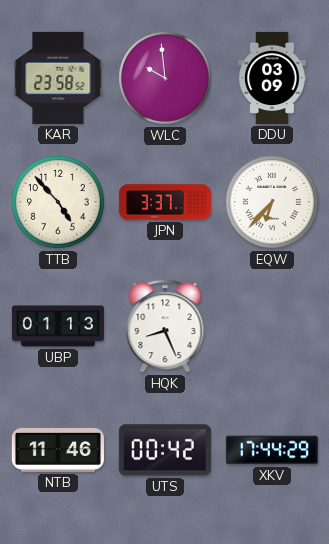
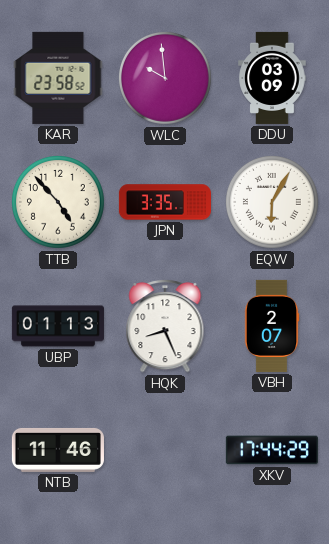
JPN: 3:37 -> 3:35
EQW: 6:37 -> 6:05
VBH: none -> 2:07
UTS: 00:42 -> none
